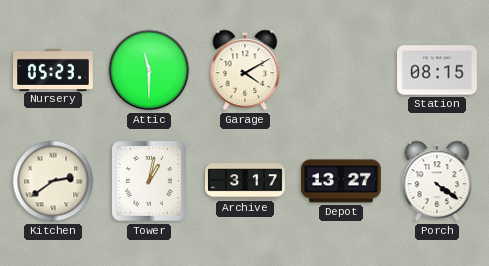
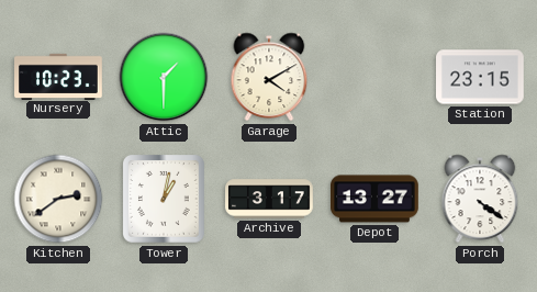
Nursery: 05:23 -> 10:23
Attic: 11:30 -> 1:30
Station: 08:15 -> 23:15
